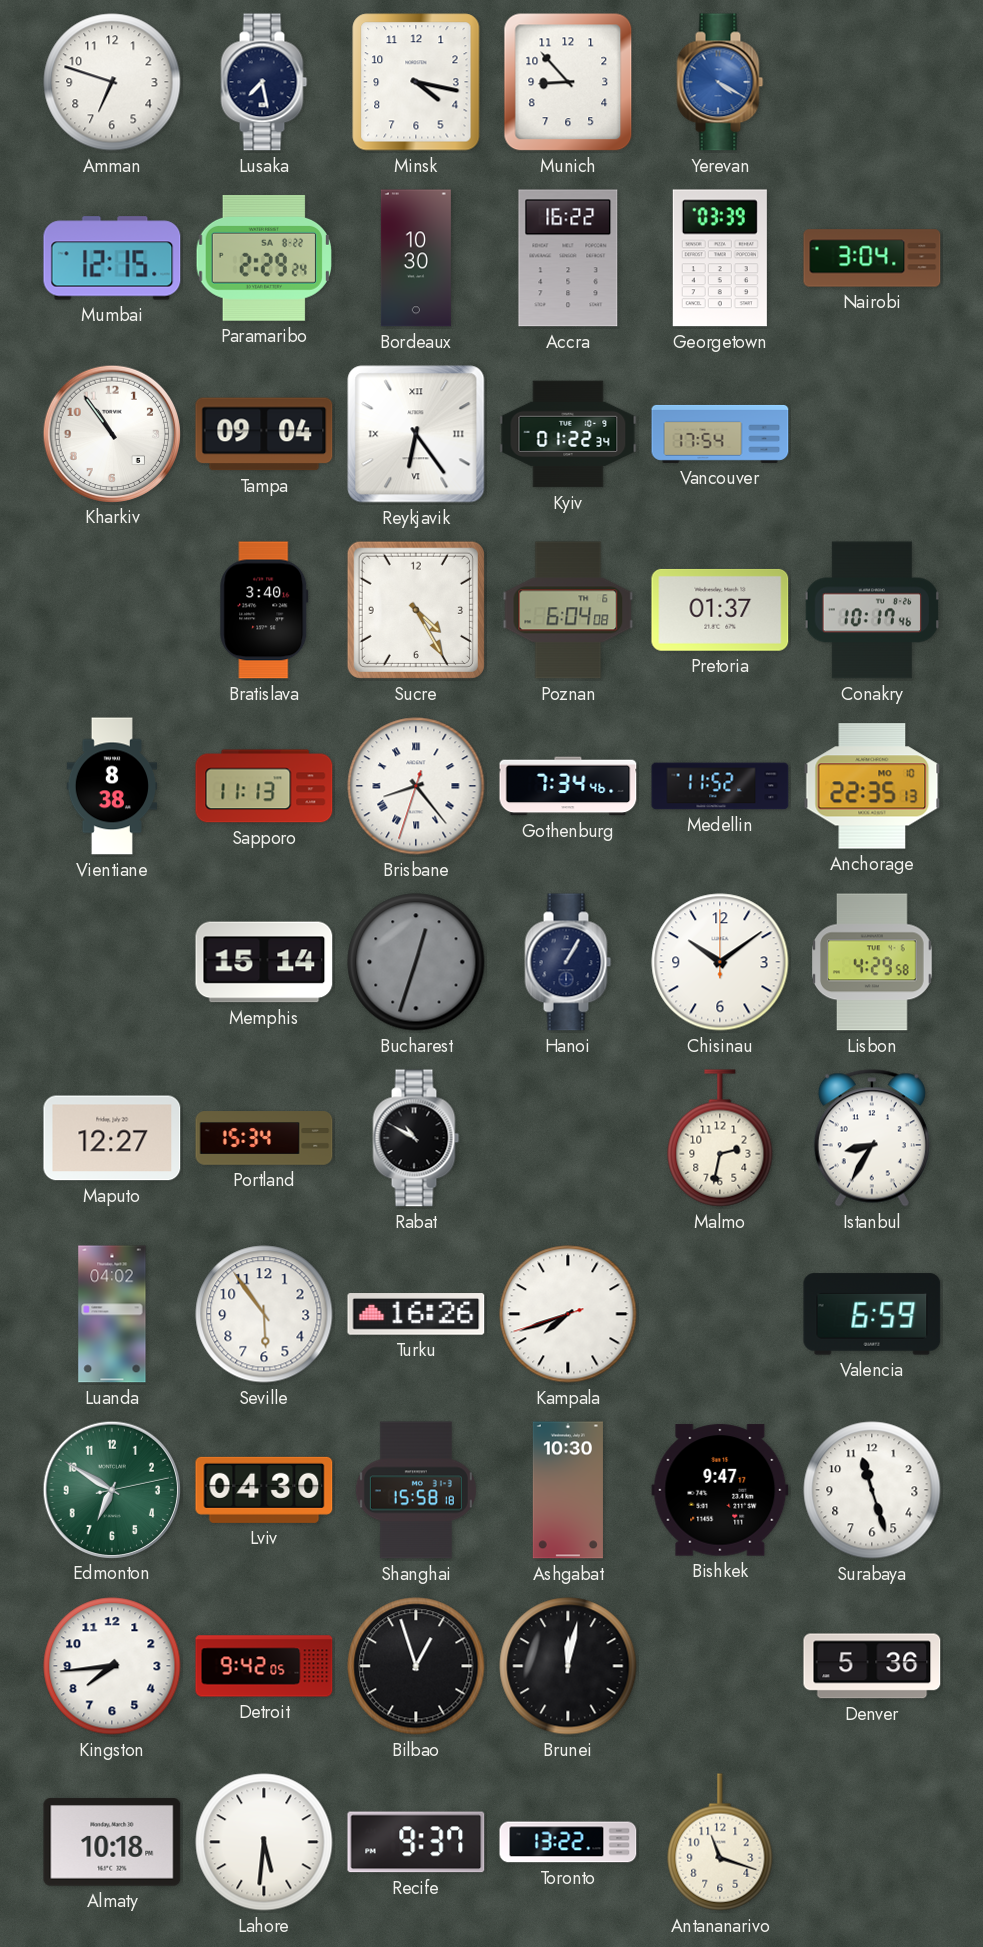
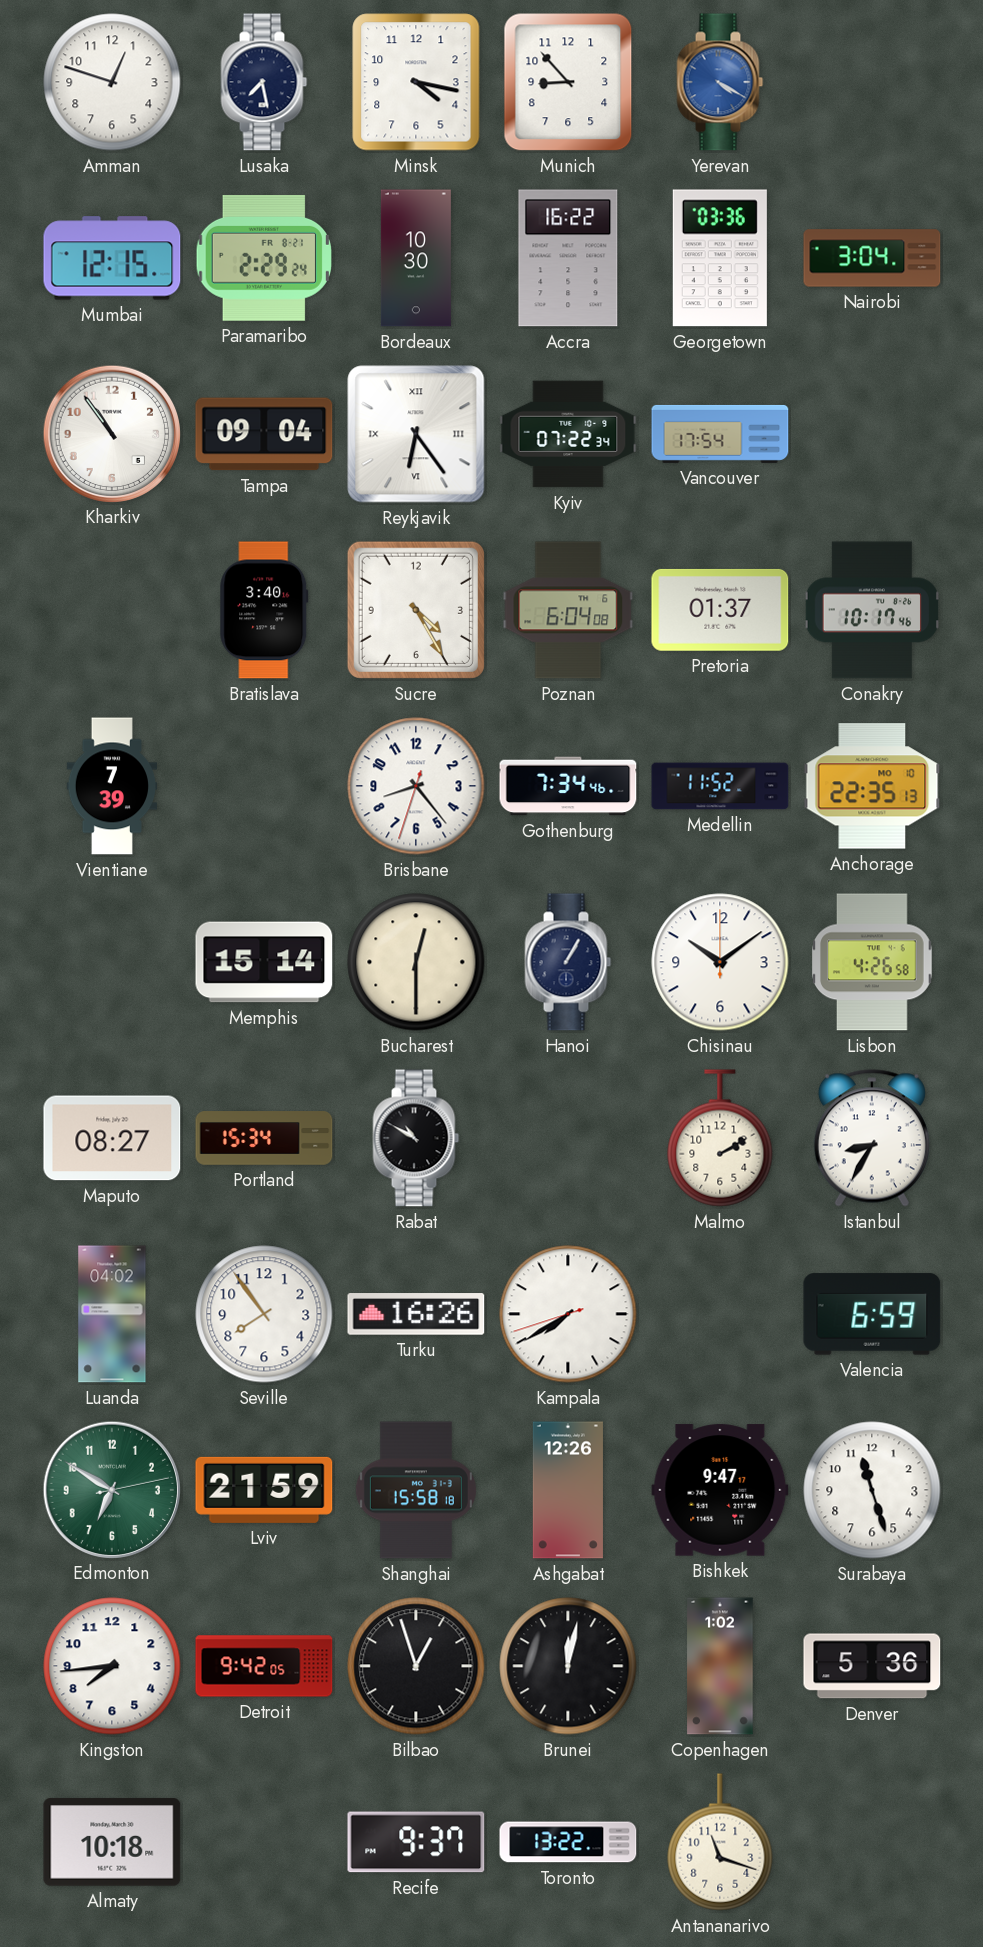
Amman: 6:48 -> 12:48
Paramaribo date: SA 8-22 -> FR 8-21
Georgetown: 03:39 -> 03:36
Kyiv: 01:22 -> 07:22
Vientiane: 8:38 -> 7:39
Sapporo: 11:13 -> none
Brisbane numerals: Roman -> Arabic
Bucharest: 12:33 -> 12:30
Bucharest dial: grey -> cream
Lisbon: 4:29 -> 4:26
Maputo: 12:27 -> 08:27
Malmo: 2:32 -> 2:10
Seville: 5:54 -> 7:54
Kampala: 7:41 -> 7:39
Lviv: 04:30 -> 21:59
Ashgabat: 10:30 -> 12:26
Copenhagen: none -> 1:02
Lahore: 5:31 -> none
